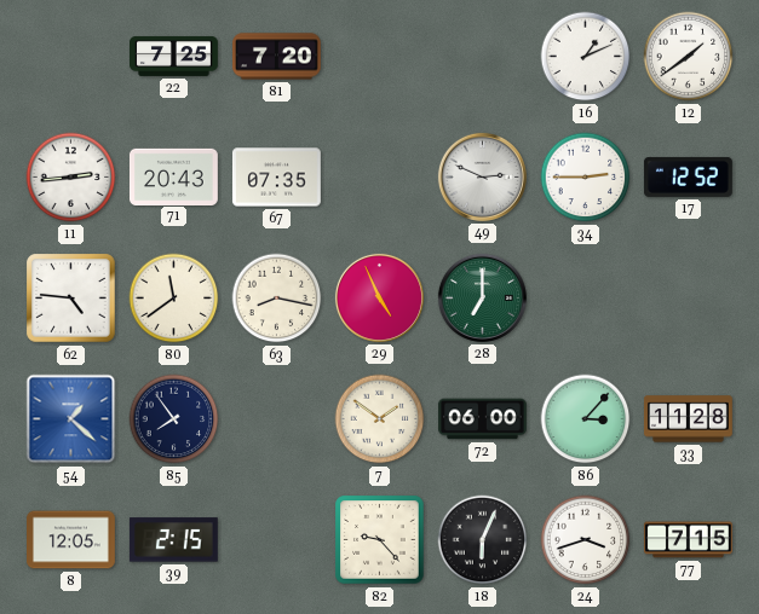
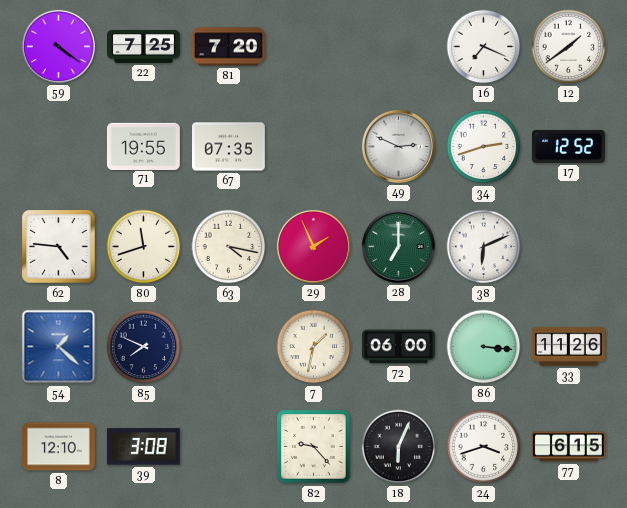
59: none -> 4:21
16: 1:11 -> 7:19
11: 2:44 -> none
71: 20:43 -> 19:55
34: 2:45 -> 2:42
80: 11:39 -> 11:42
63: 8:17 -> 4:17
29: 4:56 -> 1:56
38: none -> 6:11
85: 7:54 -> 7:49
7: 1:51 -> 1:32
86: 3:07 -> 3:16
33: 11:28 -> 11:26
8: 12:05 -> 12:10
39: 2:15 -> 3:08
77: 7:15 -> 6:15
